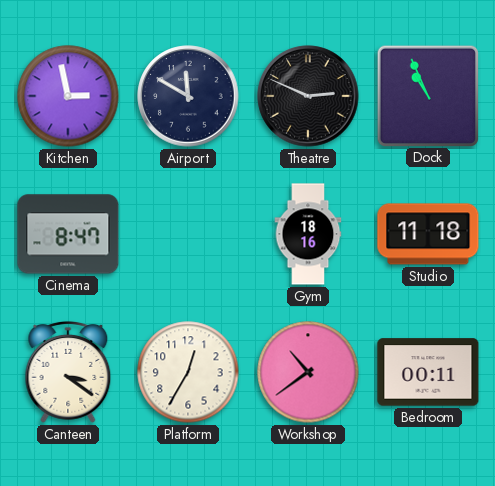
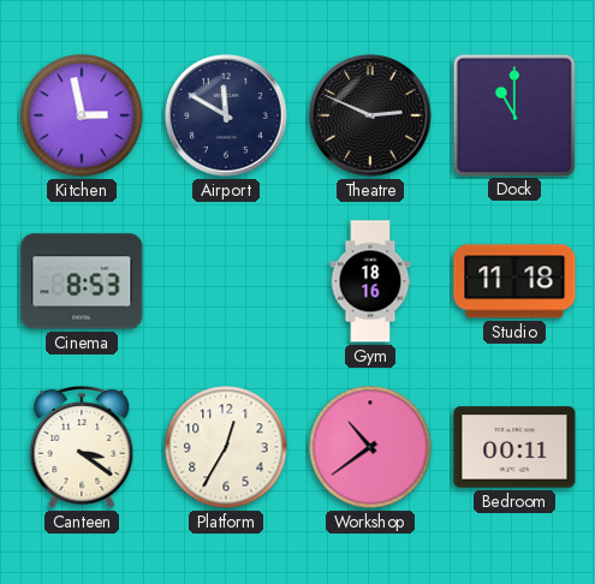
Dock: 10:56 -> 11:00
Cinema: 8:47 -> 8:53
